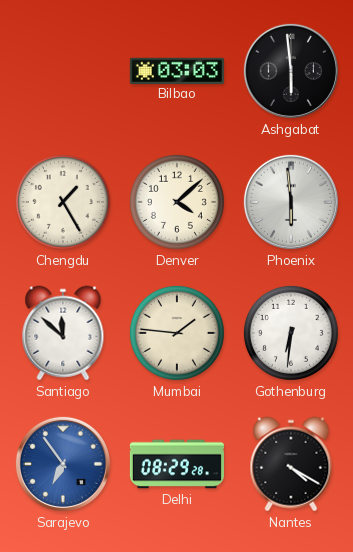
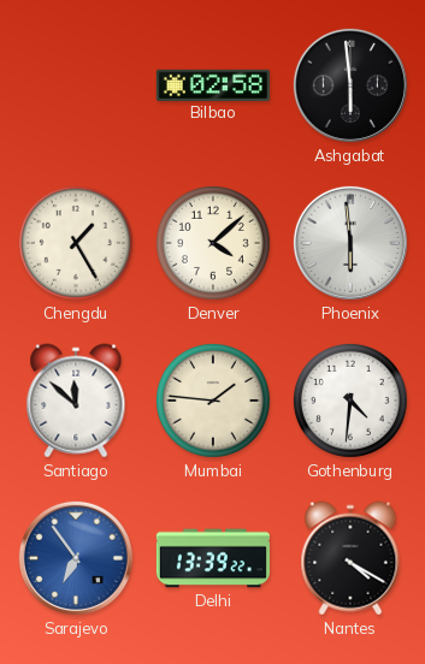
Bilbao: 03:03 -> 02:58
Gothenburg: 6:31 -> 4:31
Delhi: 08:29 -> 13:39
